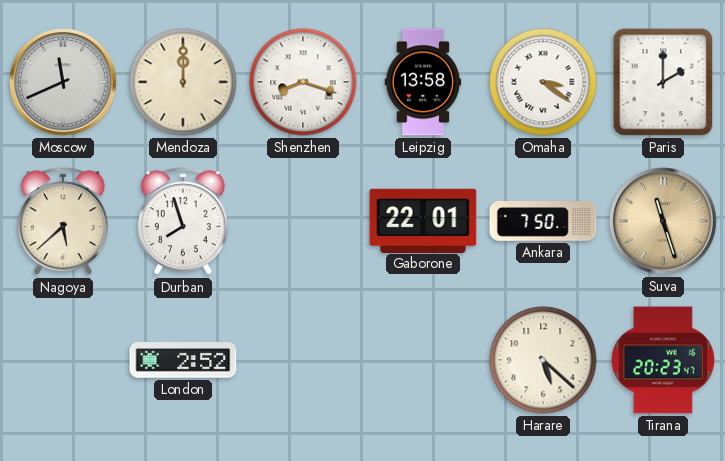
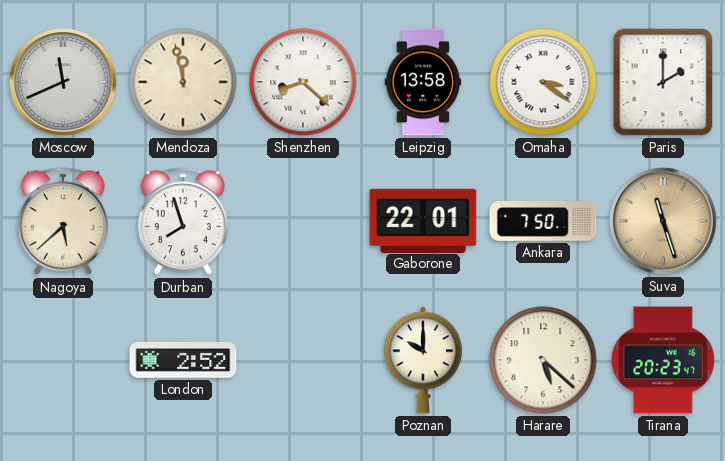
Mendoza: 12:00 -> 11:58
Shenzhen: 8:18 -> 8:22
Poznan: none -> 10:00
